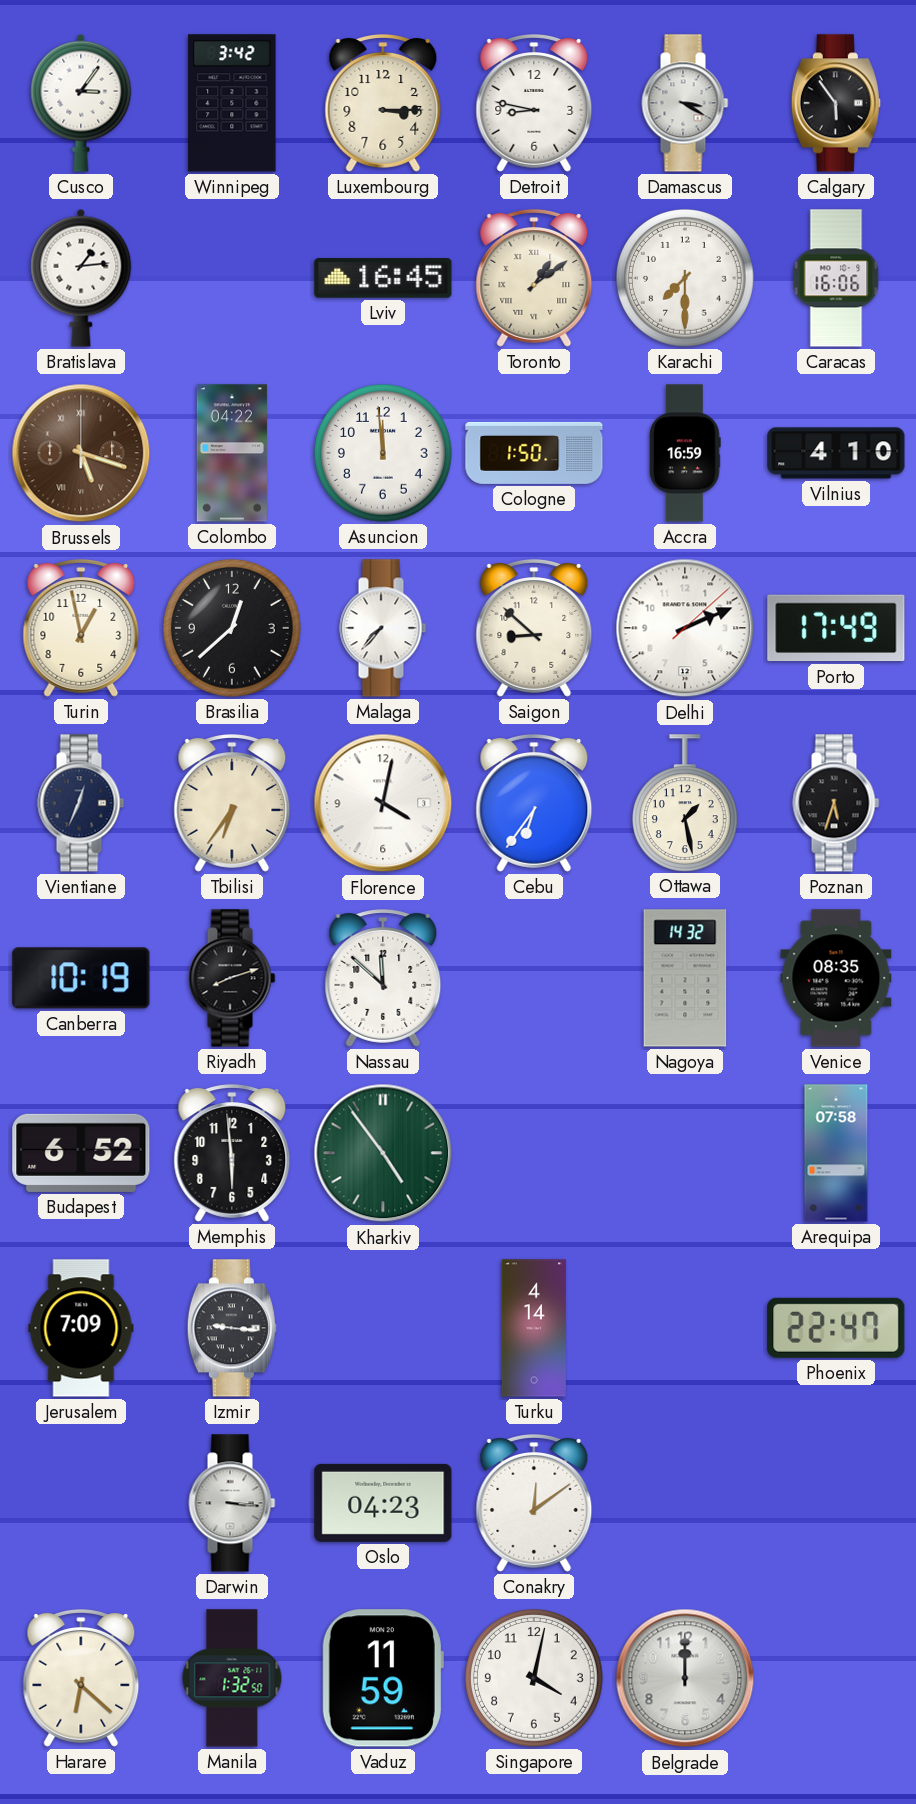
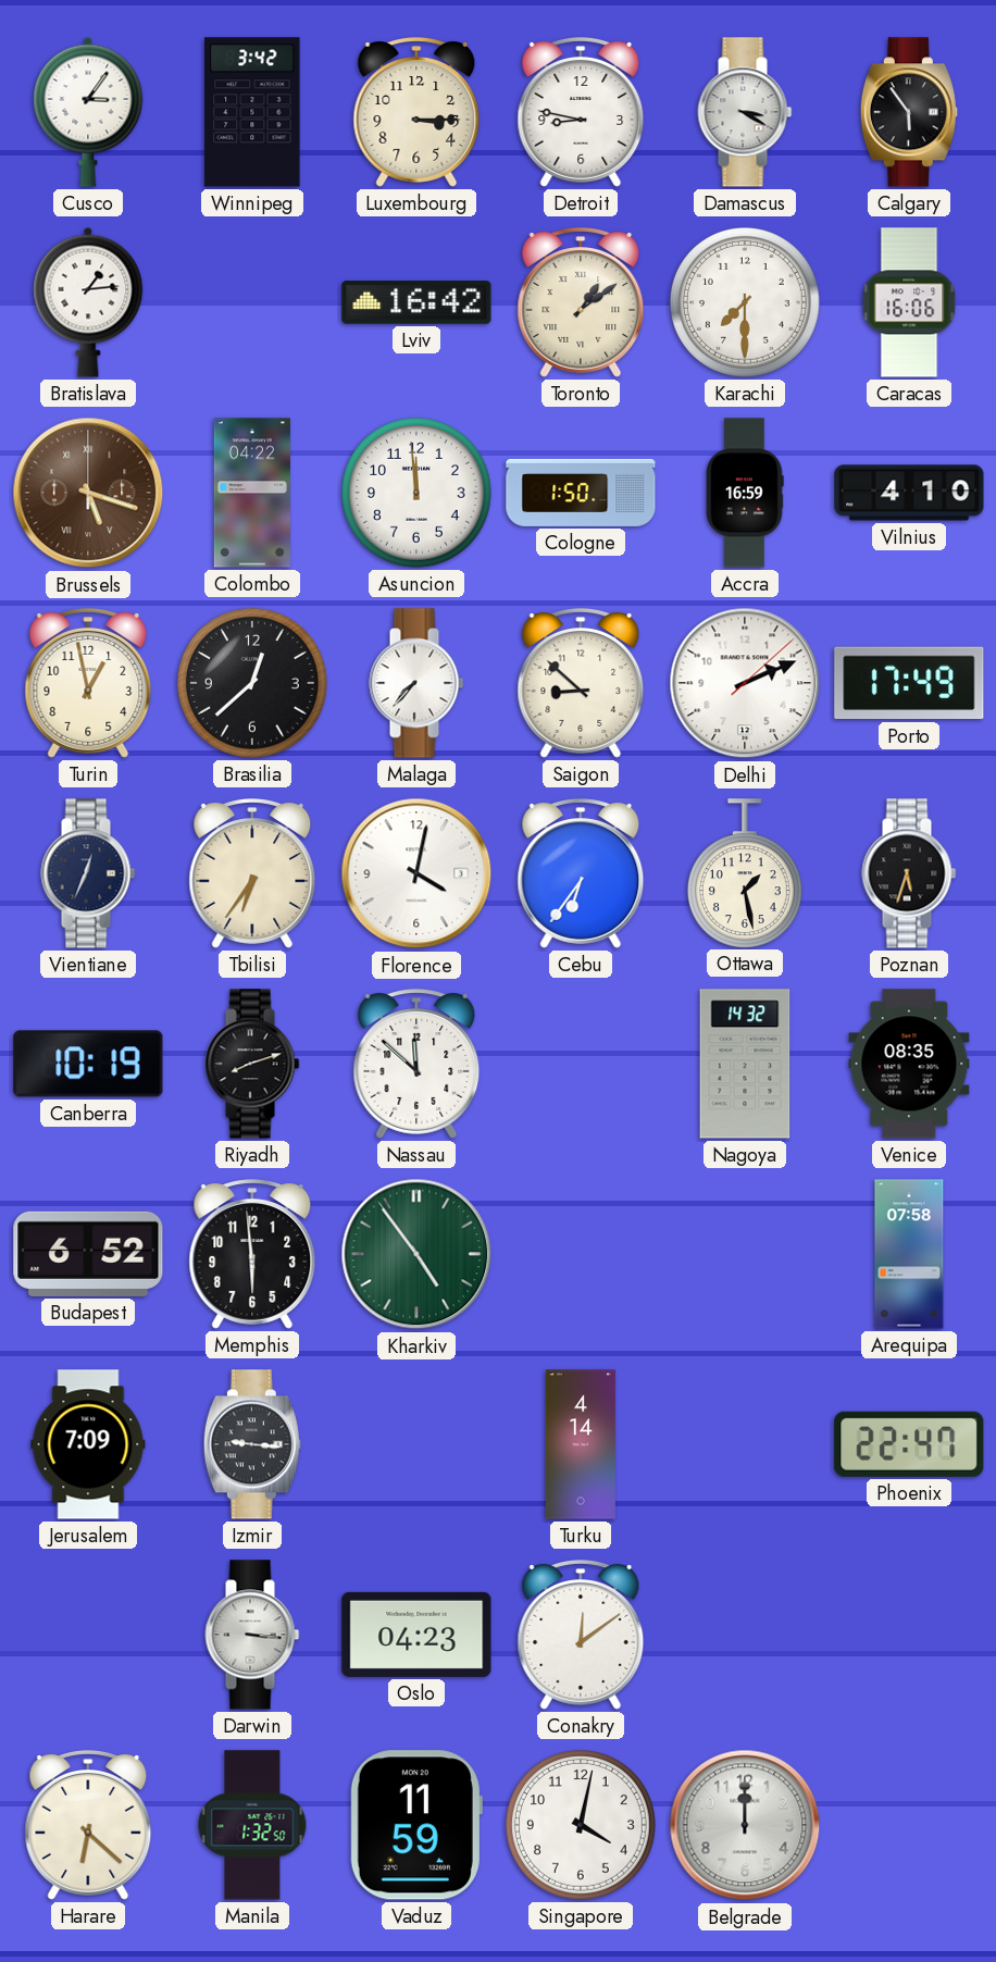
Lviv: 16:45 -> 16:42
